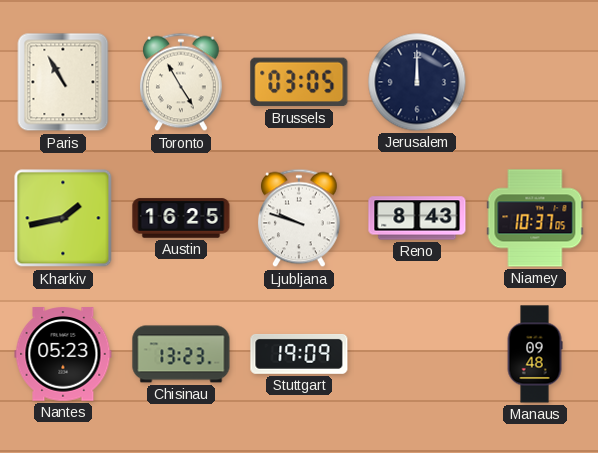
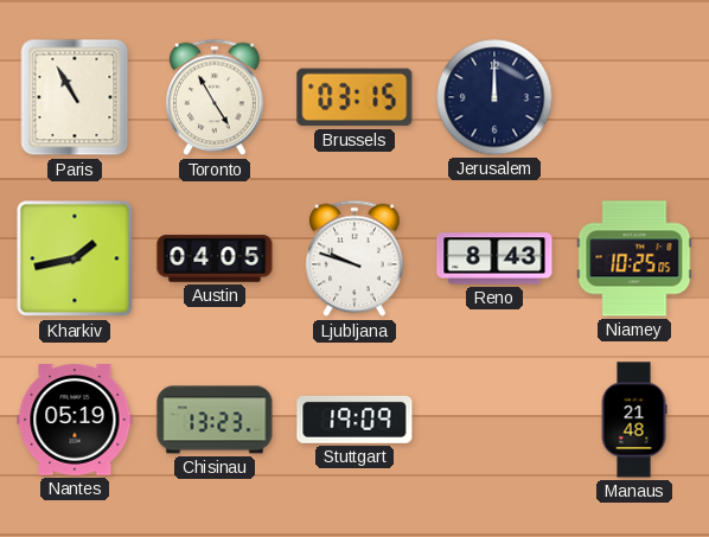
Brussels: 03:05 -> 03:15
Austin: 16:25 -> 04:05
Niamey: 10:37 -> 10:25
Nantes: 05:23 -> 05:19
Manaus: 09:48 -> 21:48
